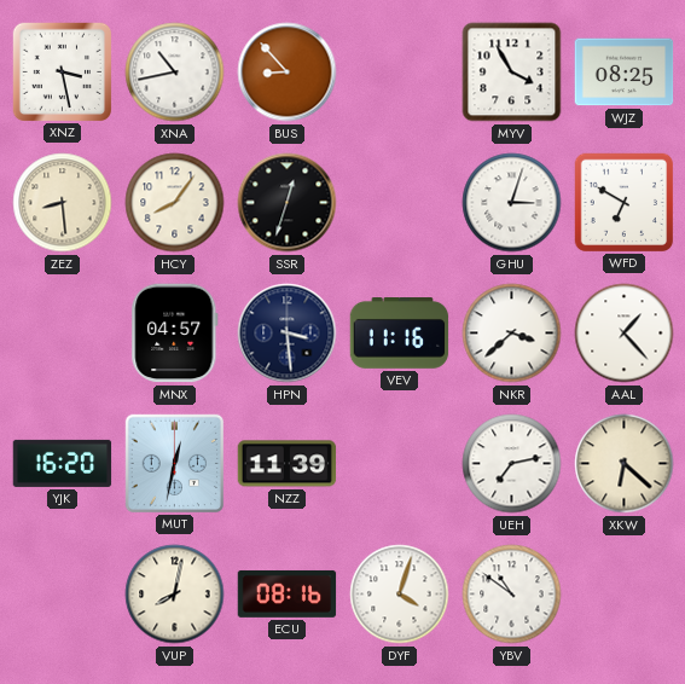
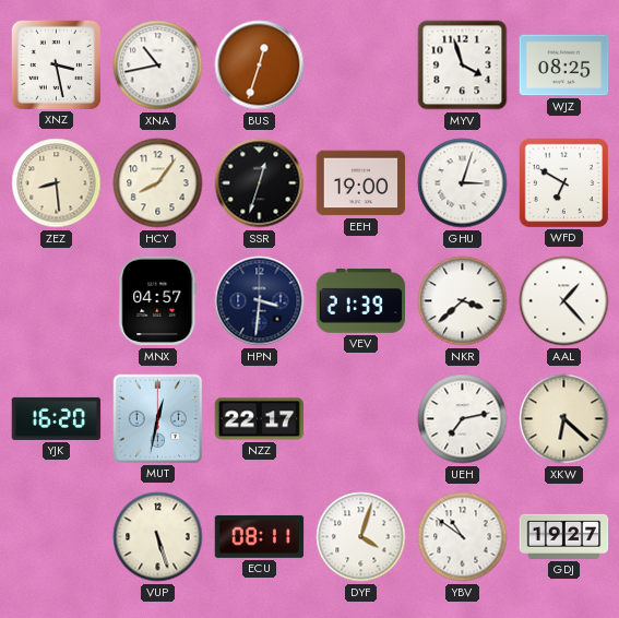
BUS: 8:53 -> 12:33
MYV: 3:55 -> 3:57
EEH: none -> 19:00
HPN: 3:29 -> 3:31
VEV: 11:16 -> 21:39
NZZ: 11:39 -> 22:17
VUP: 8:02 -> 5:27
ECU: 08:16 -> 08:11
GDJ: none -> 19:27
